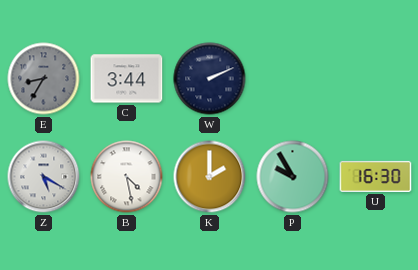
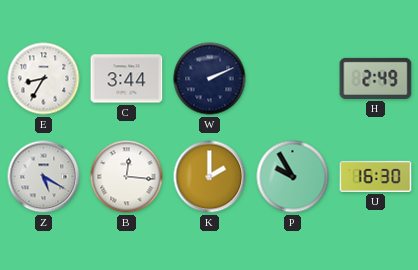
E dial: grey -> white
H: none -> 2:49
B: 4:28 -> 12:16
